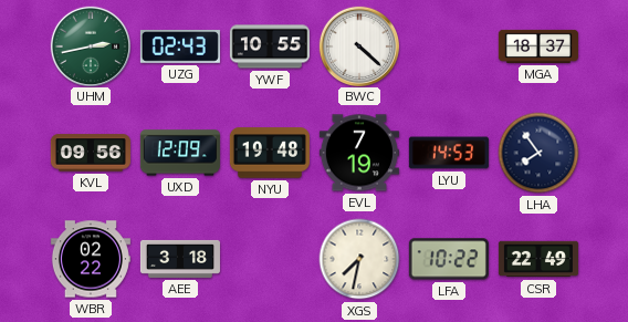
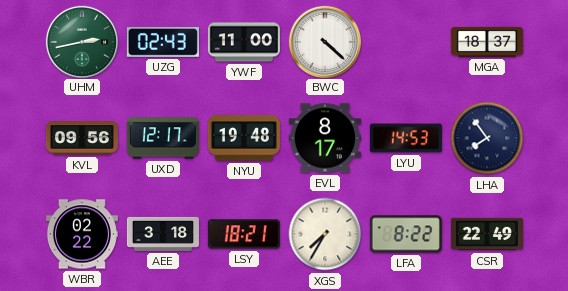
YWF: 10:55 -> 11:00
UXD: 12:09 -> 12:17
EVL: 7:19 -> 8:17
LSY: none -> 18:21
XGS: 7:32 -> 7:35
LFA: 10:22 -> 8:22
